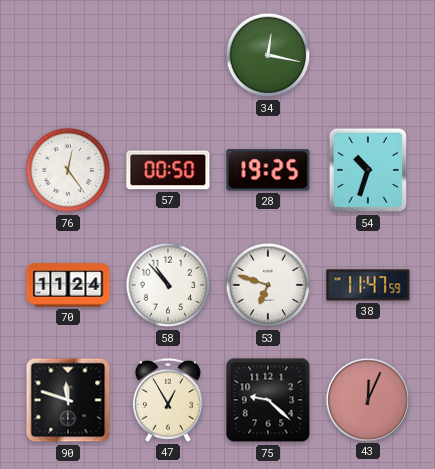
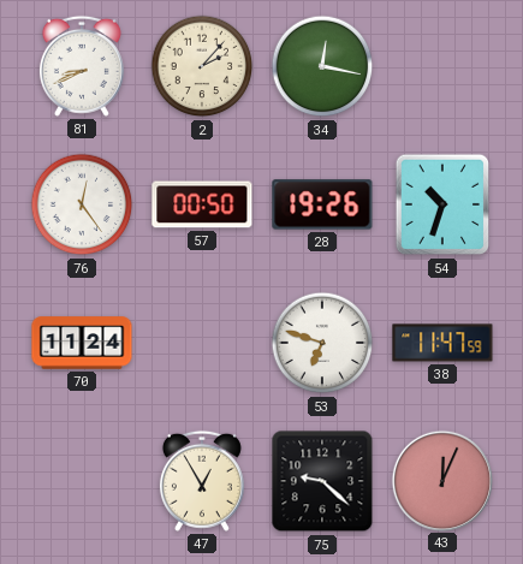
81: none -> 8:41
2: none -> 2:07
28: 19:25 -> 19:26
58: 10:53 -> none
90: 11:48 -> none
